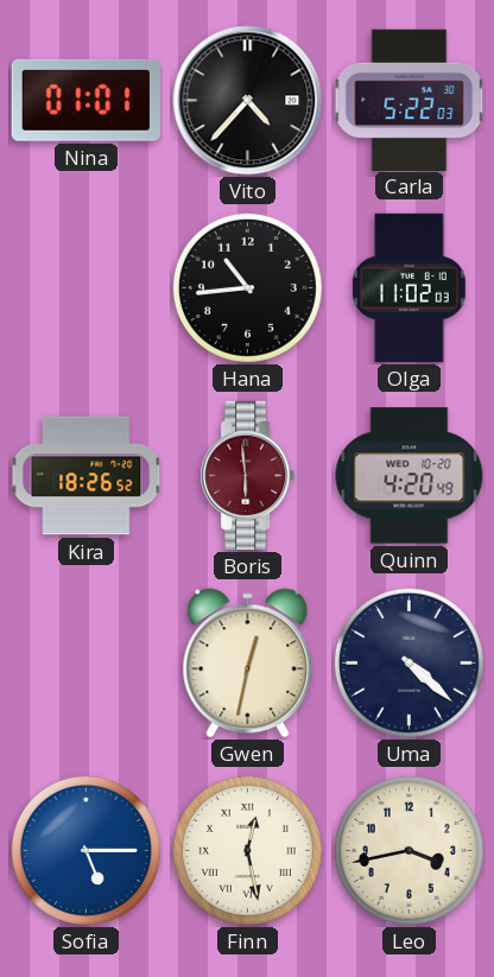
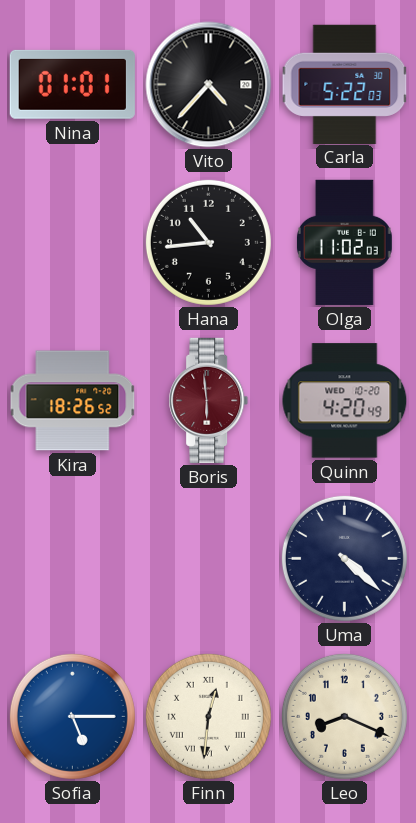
Gwen: 12:32 -> none
Finn: 12:28 -> 12:31
Leo: 3:43 -> 8:19
